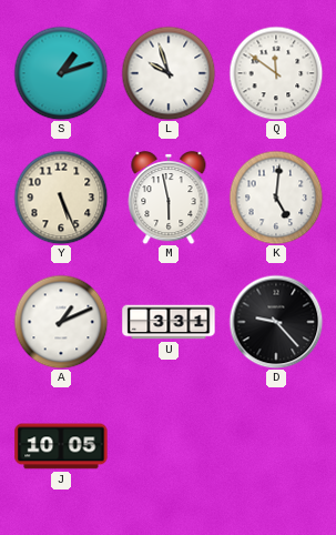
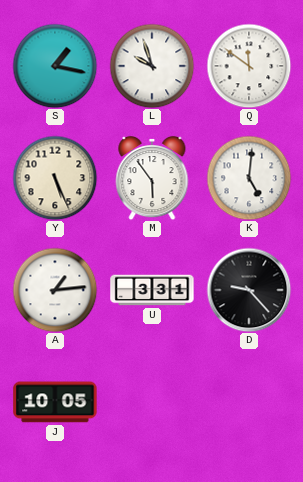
S: 1:12 -> 1:17
M: 5:58 -> 5:54
A: 1:11 -> 1:14
